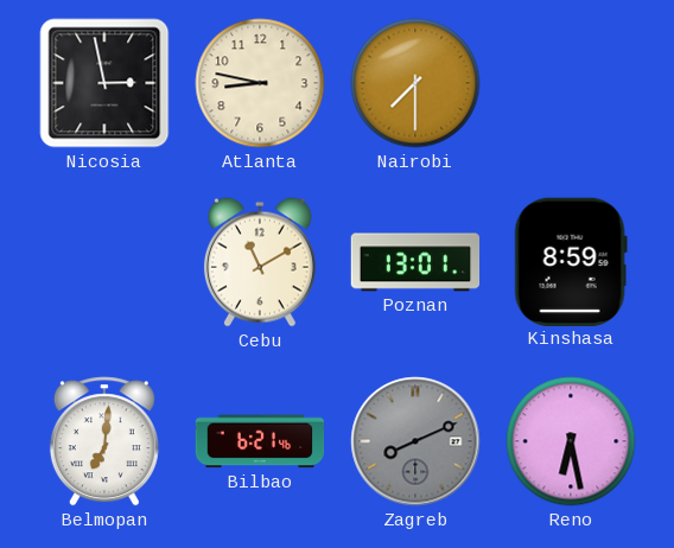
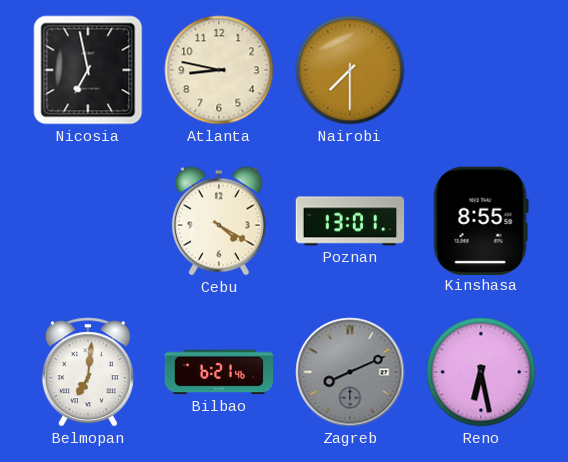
Nicosia: 2:58 -> 6:58
Cebu: 11:10 -> 4:20
Kinshasa: 8:59 -> 8:55
